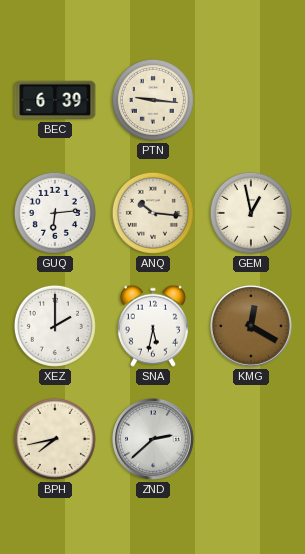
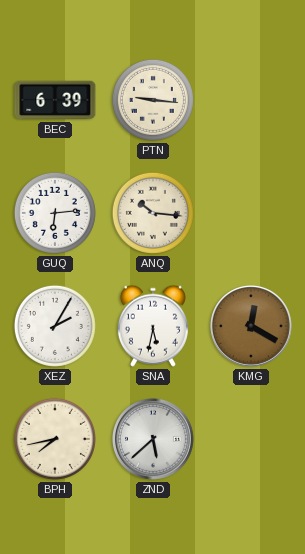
GEM: 12:58 -> none
XEZ: 2:00 -> 2:05
ZND: 2:38 -> 5:38
